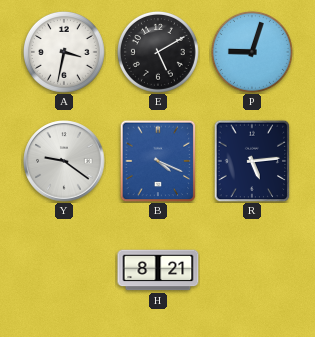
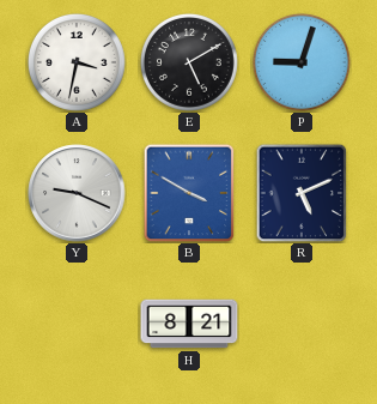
Y: 9:21 -> 9:19
B: 4:19 -> 3:50
R: 5:14 -> 5:11
